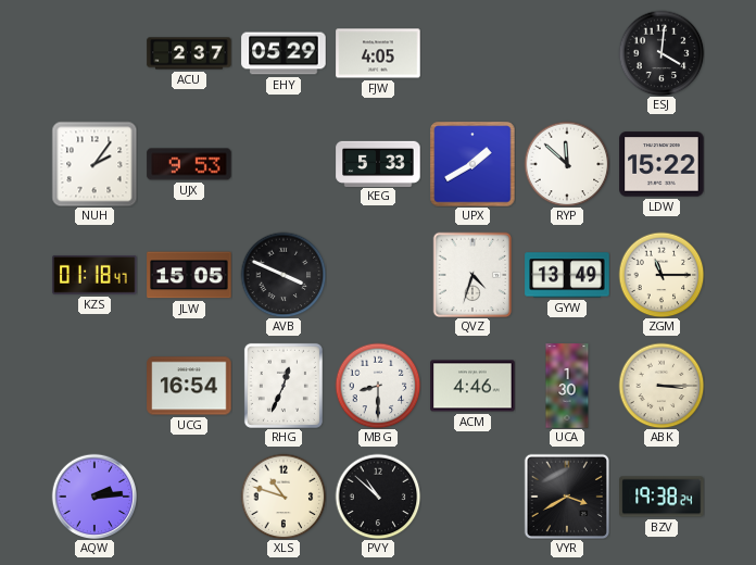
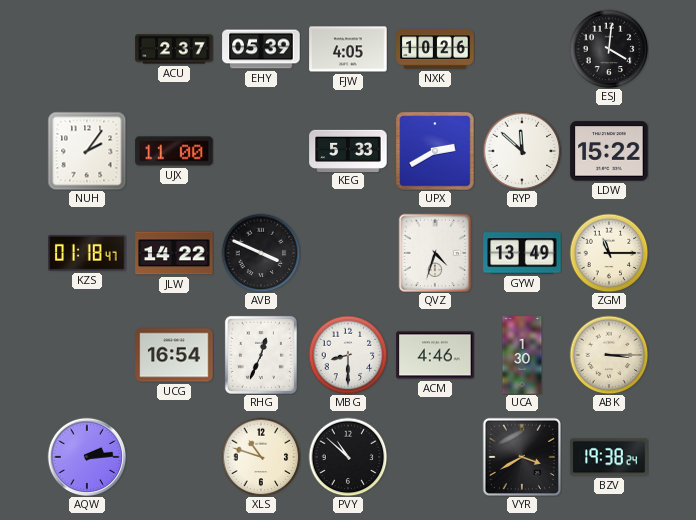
EHY: 05:29 -> 05:39
NXK: none -> 10:26
UJX: 9:53 -> 11:00
UPX: 1:40 -> 2:40
JLW: 15:05 -> 14:22
